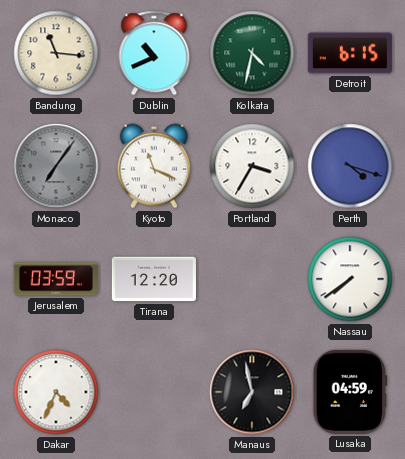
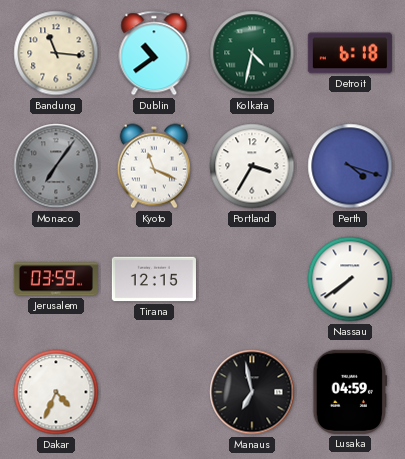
Dublin: 10:41 -> 10:39
Detroit: 6:15 -> 6:18
Tirana: 12:20 -> 12:15
